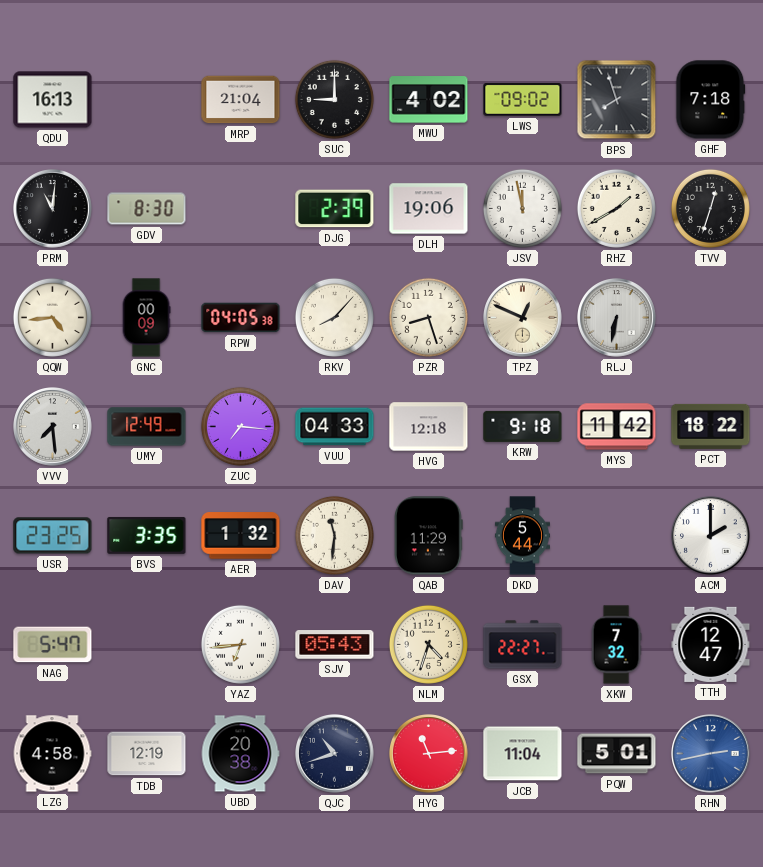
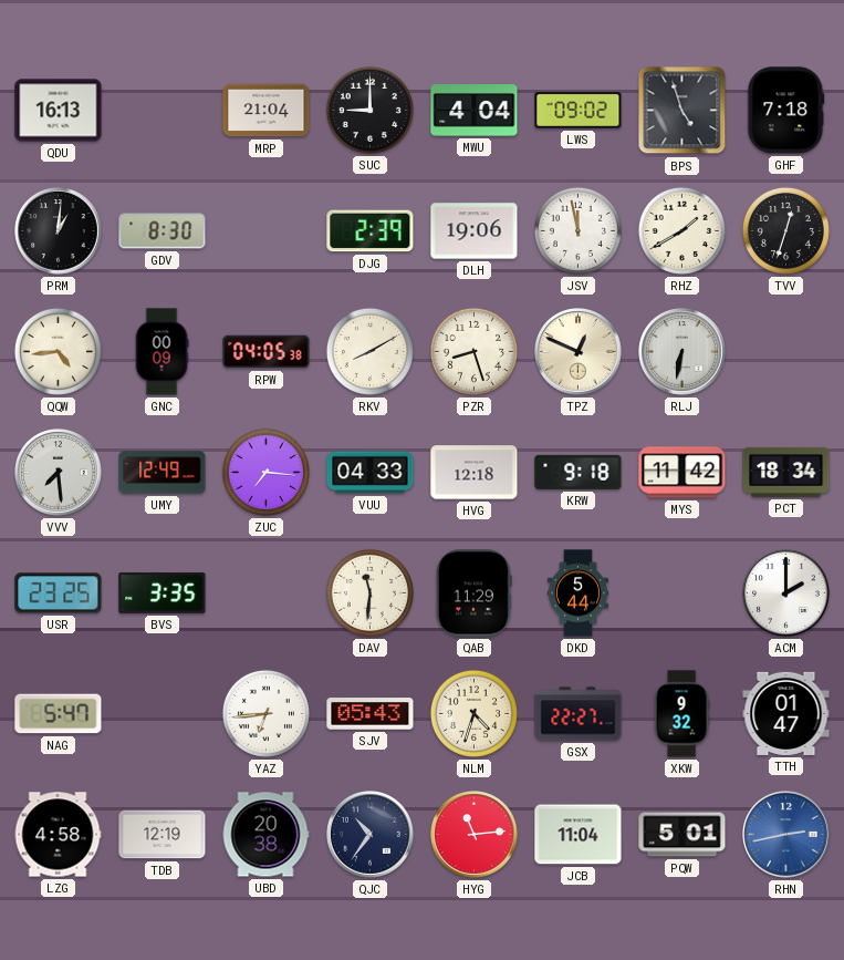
MWU: 4:02 -> 4:04
BPS: 7:57 -> 4:57
PRM: 11:01 -> 1:01
RKV: 8:07 -> 8:10
PCT: 18:22 -> 18:34
AER: 1:32 -> none
XKW: 7:32 -> 9:32
TTH: 12:47 -> 01:47
QJC: 10:42 -> 10:36
